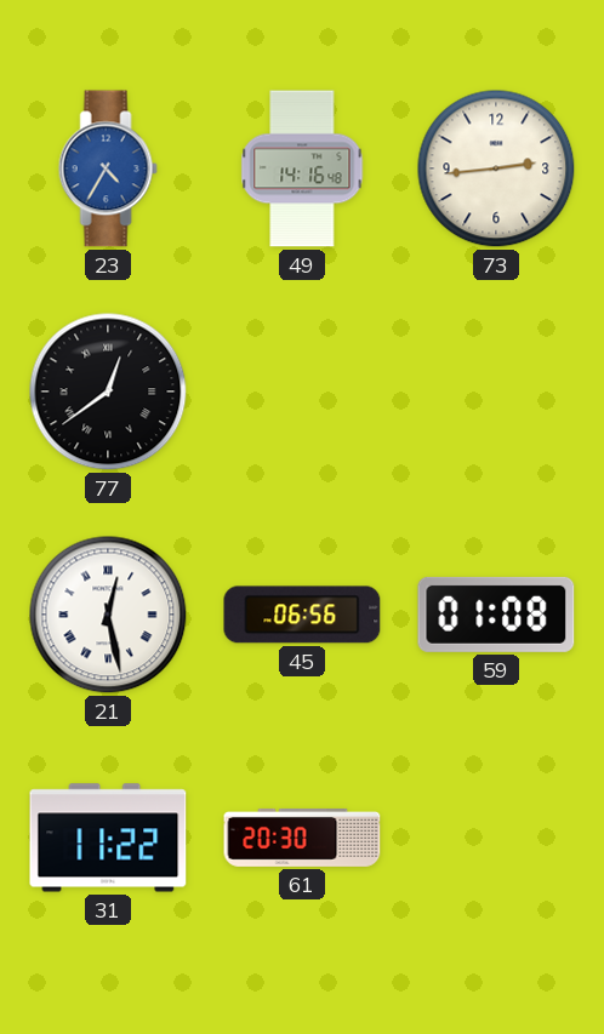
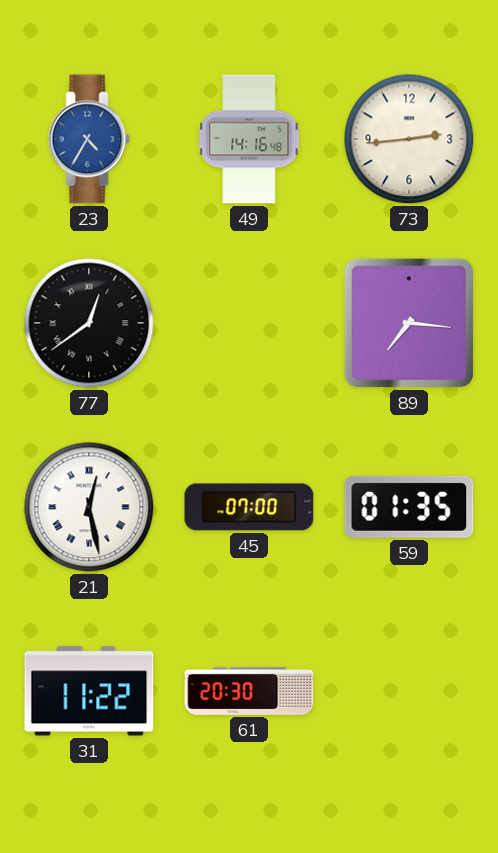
89: none -> 7:16
45: 06:56 -> 07:00
59: 01:08 -> 01:35
